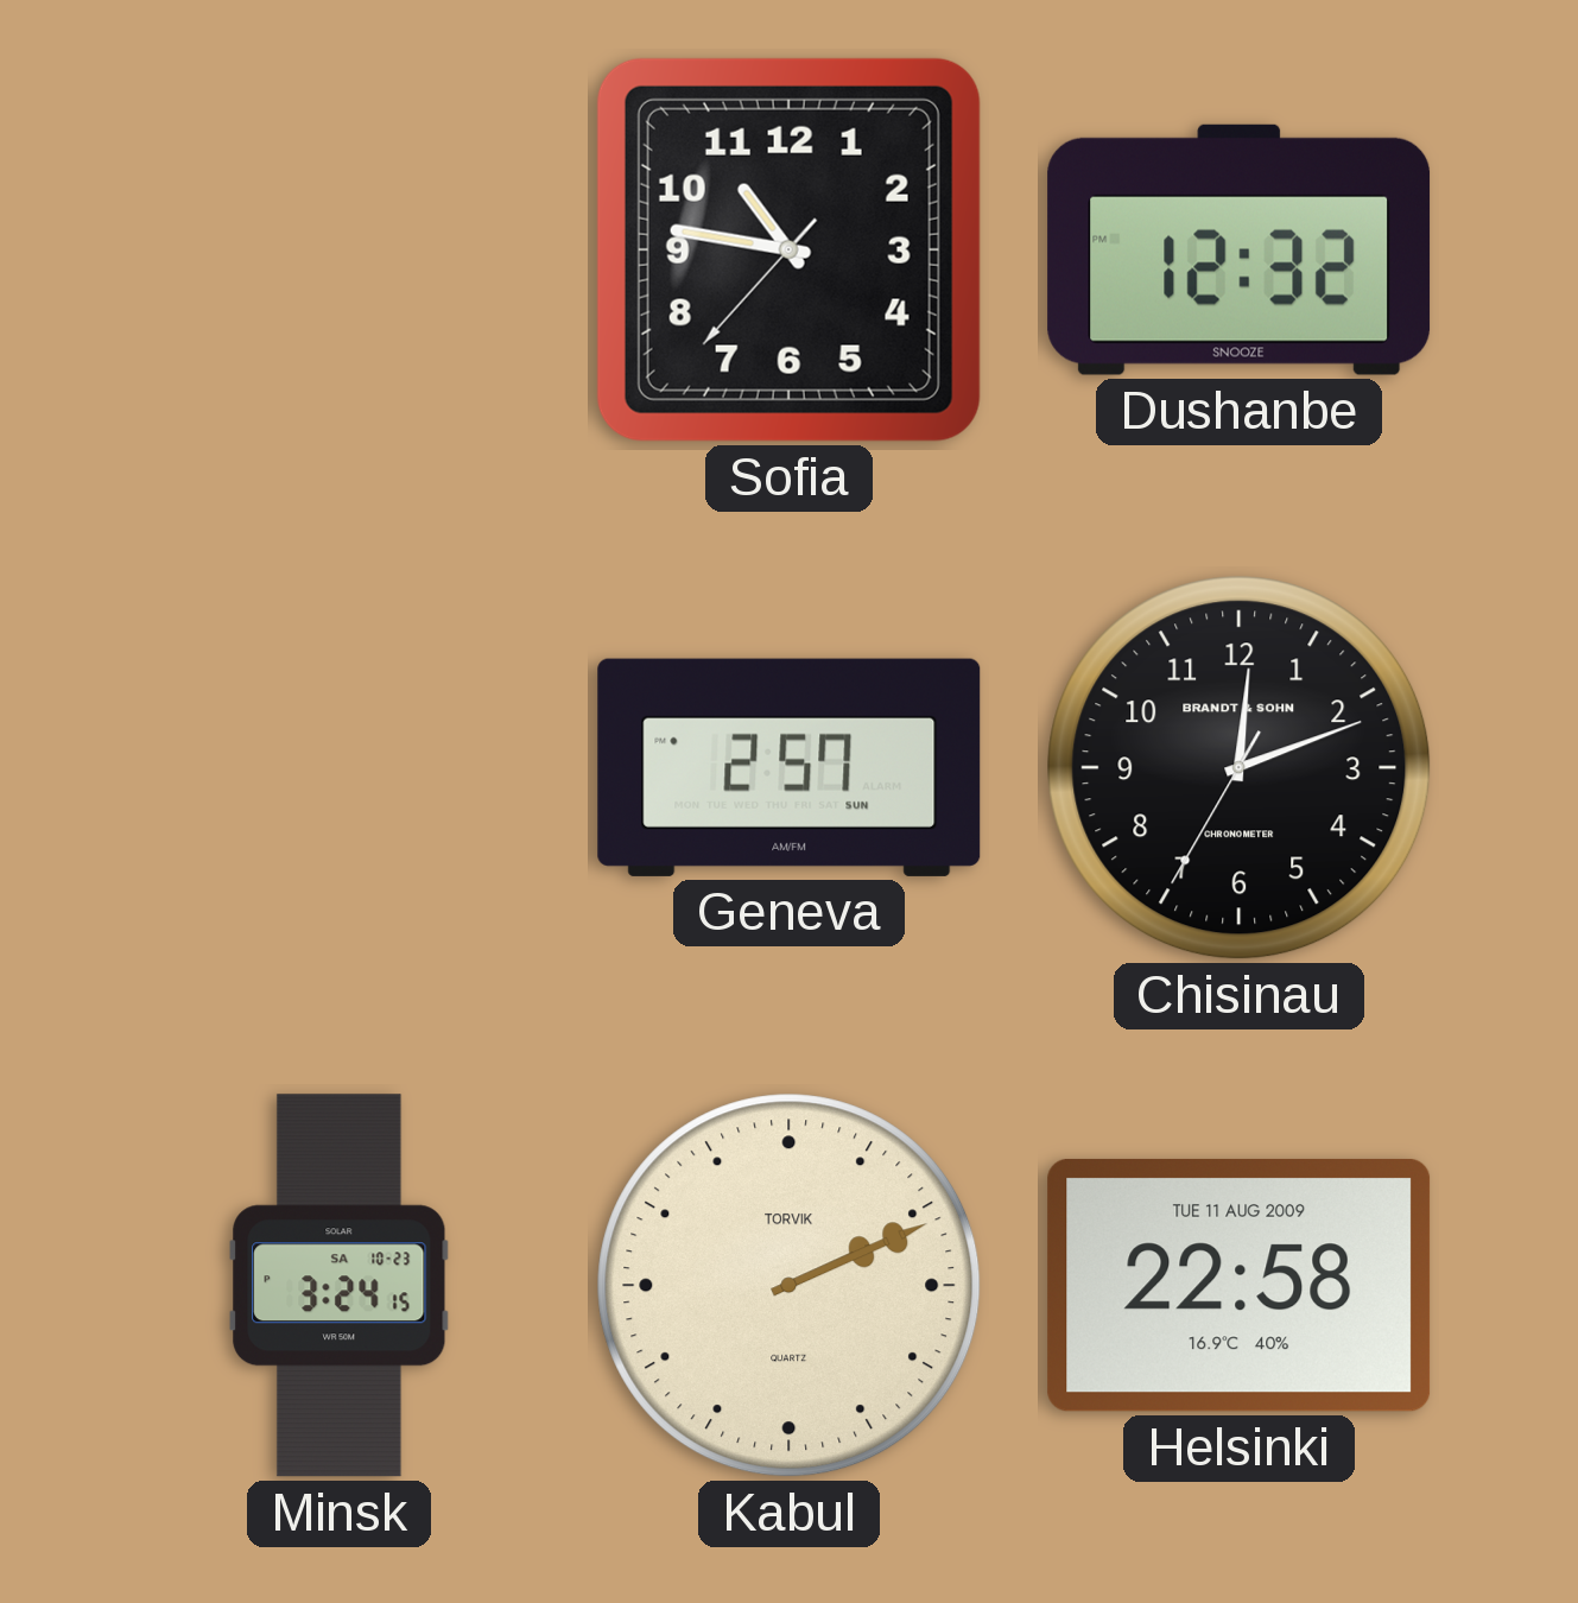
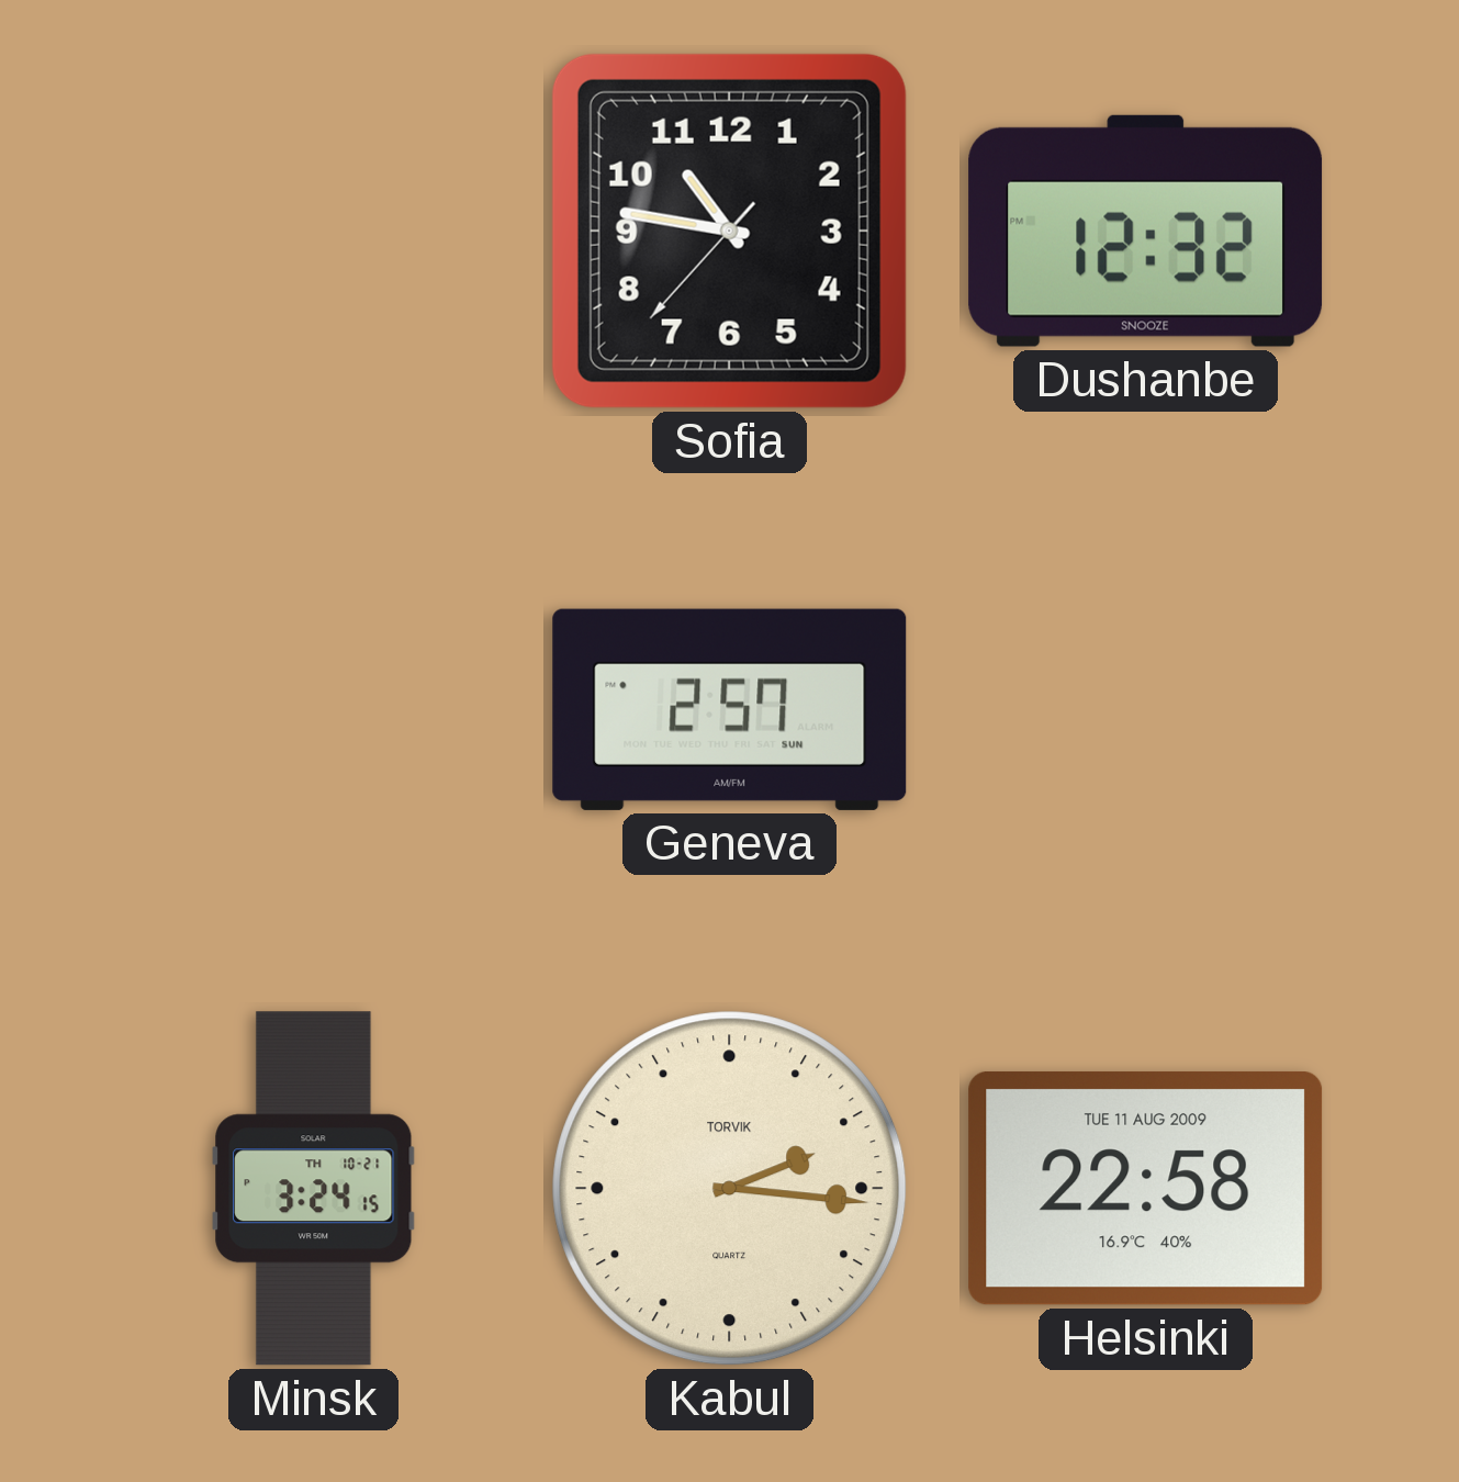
Chisinau: 12:11 -> none
Minsk date: SA 10-23 -> TH 10-21
Kabul: 2:11 -> 2:16
